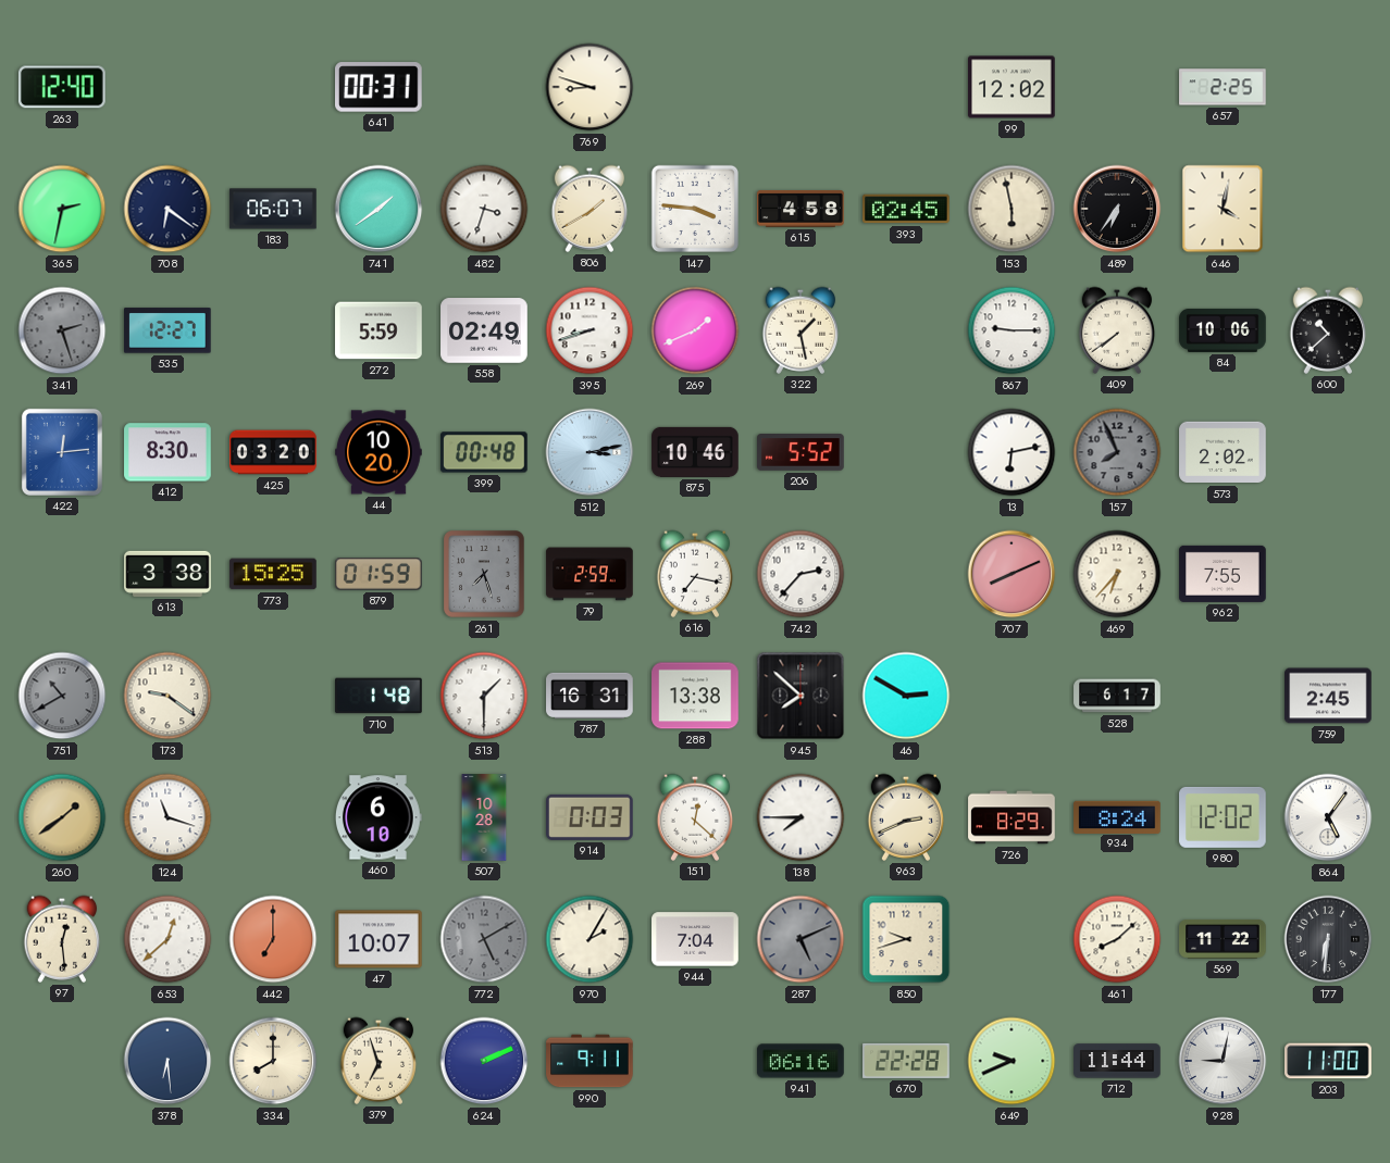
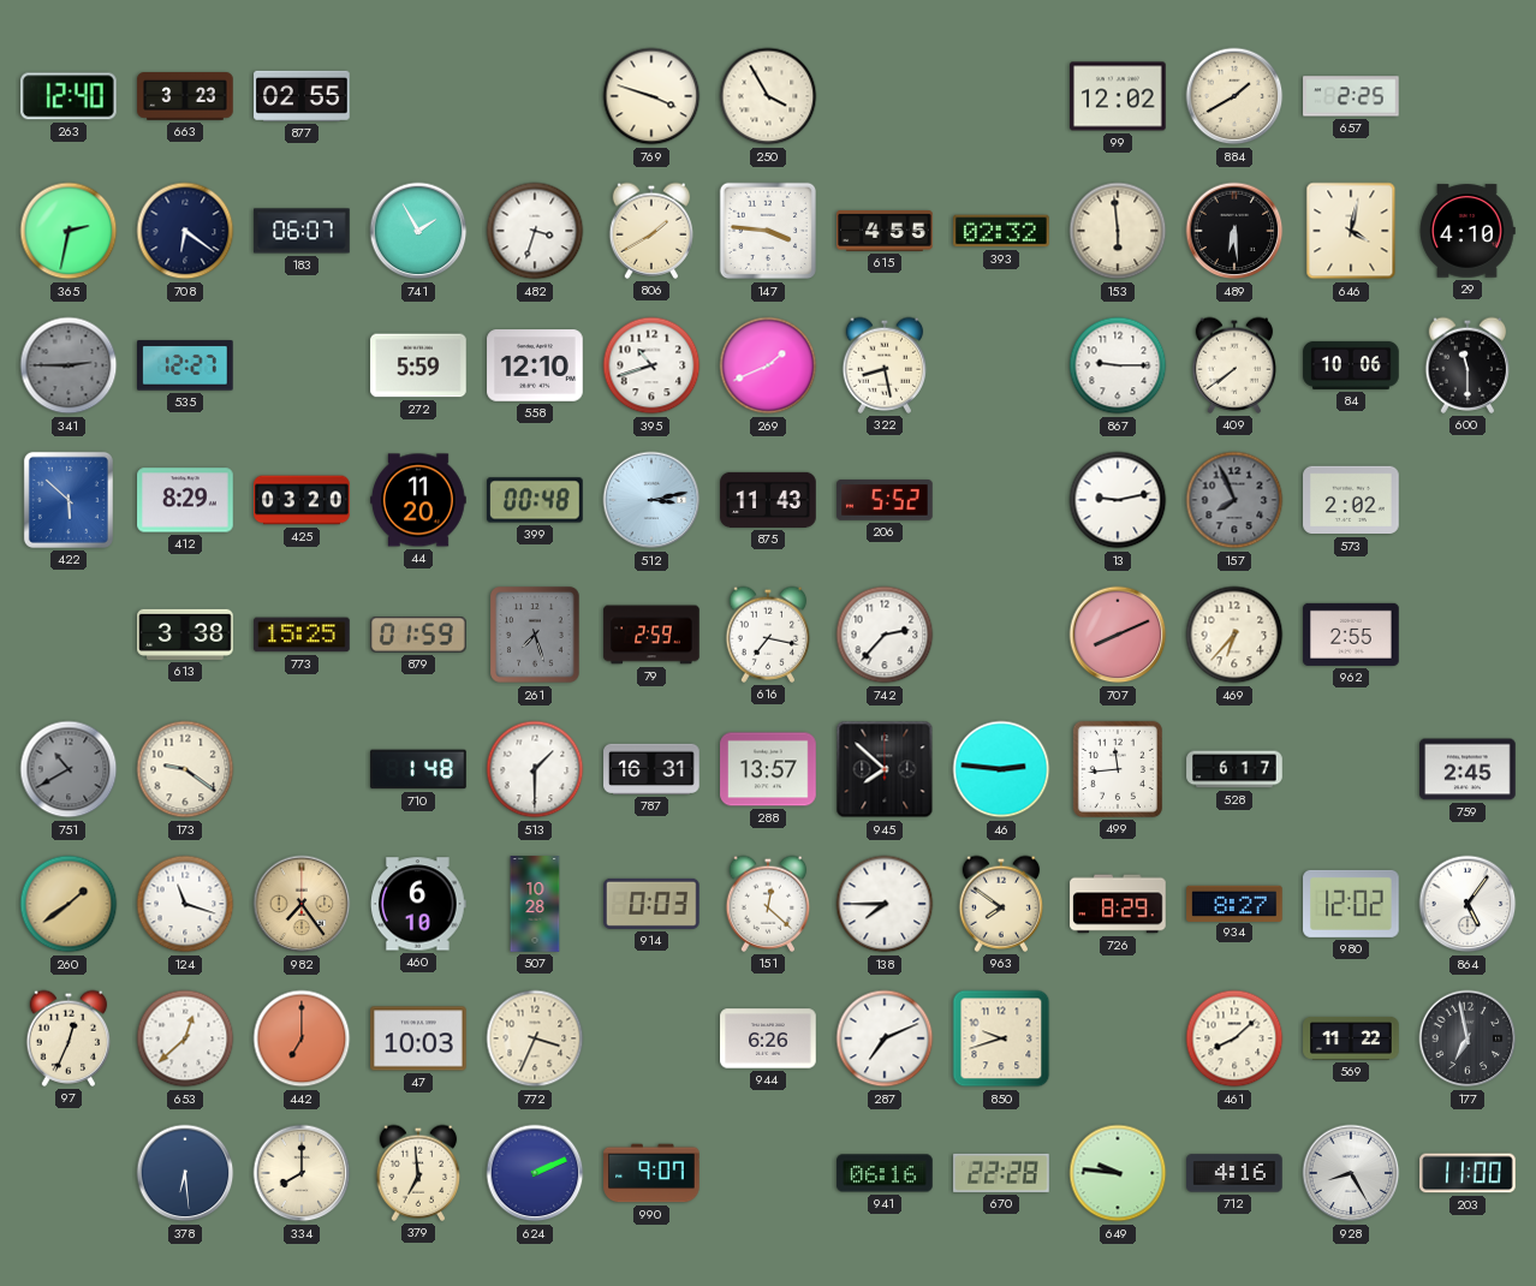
663: none -> 3:23
877: none -> 02:55
641: 00:31 -> none
769: 8:48 -> 3:48
250: none -> 3:55
884: none -> 1:40
741: 1:39 -> 1:55
615: 4:58 -> 4:55
393: 02:45 -> 02:32
153: 5:58 -> 5:59
489: 6:36 -> 6:29
29: none -> 4:10
341: 2:27 -> 2:45
558: 02:49 -> 12:10
395: 8:42 -> 10:42
322: 1:28 -> 8:28
600: 10:38 -> 11:30
422: 12:14 -> 5:52
412: 8:30 -> 8:29
44: 10:20 -> 11:20
875: 10:46 -> 11:43
13: 6:13 -> 9:13
962: 7:55 -> 2:55
288: 13:38 -> 13:57
46: 2:50 -> 2:46
499: none -> 11:44
982: none -> 7:24
963: 2:41 -> 7:51
934: 8:24 -> 8:27
97: 12:29 -> 12:34
47: 10:07 -> 10:03
772: 5:10 -> 3:34
772 dial: grey -> cream
970: 2:05 -> none
944: 7:04 -> 6:26
287: 5:11 -> 7:11
287 dial: grey -> white
177: 6:31 -> 6:58
379: 6:57 -> 6:59
990: 9:11 -> 9:07
649: 9:41 -> 9:46
712: 11:44 -> 4:16
928: 9:02 -> 8:25
